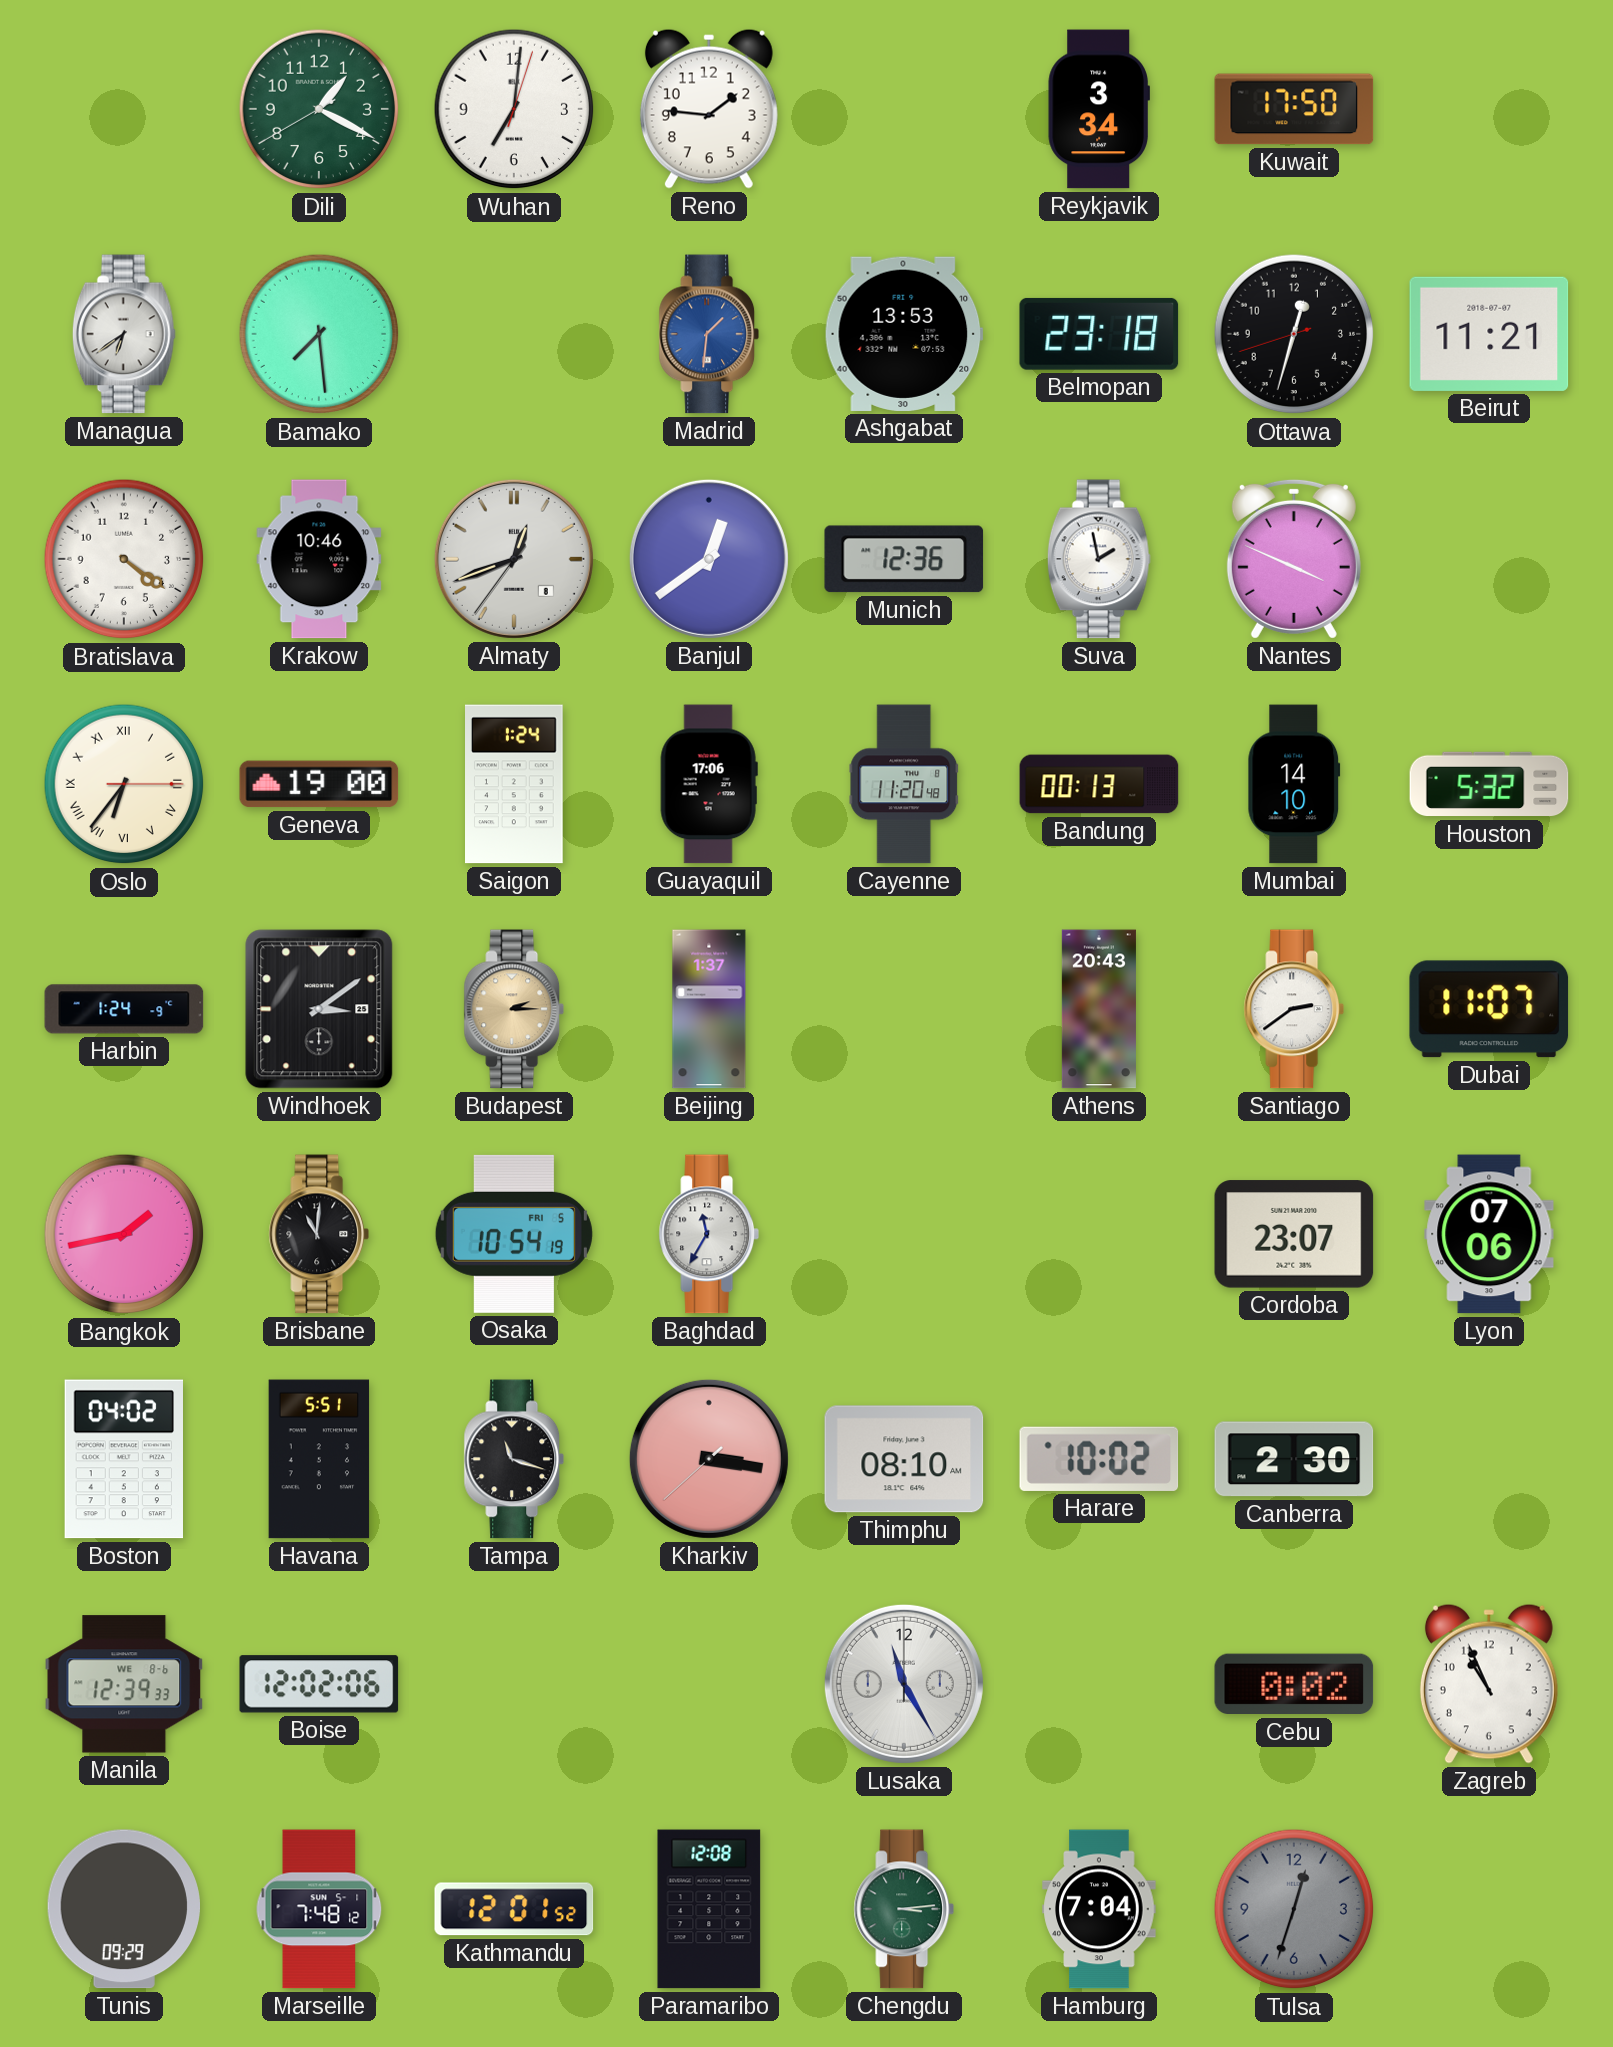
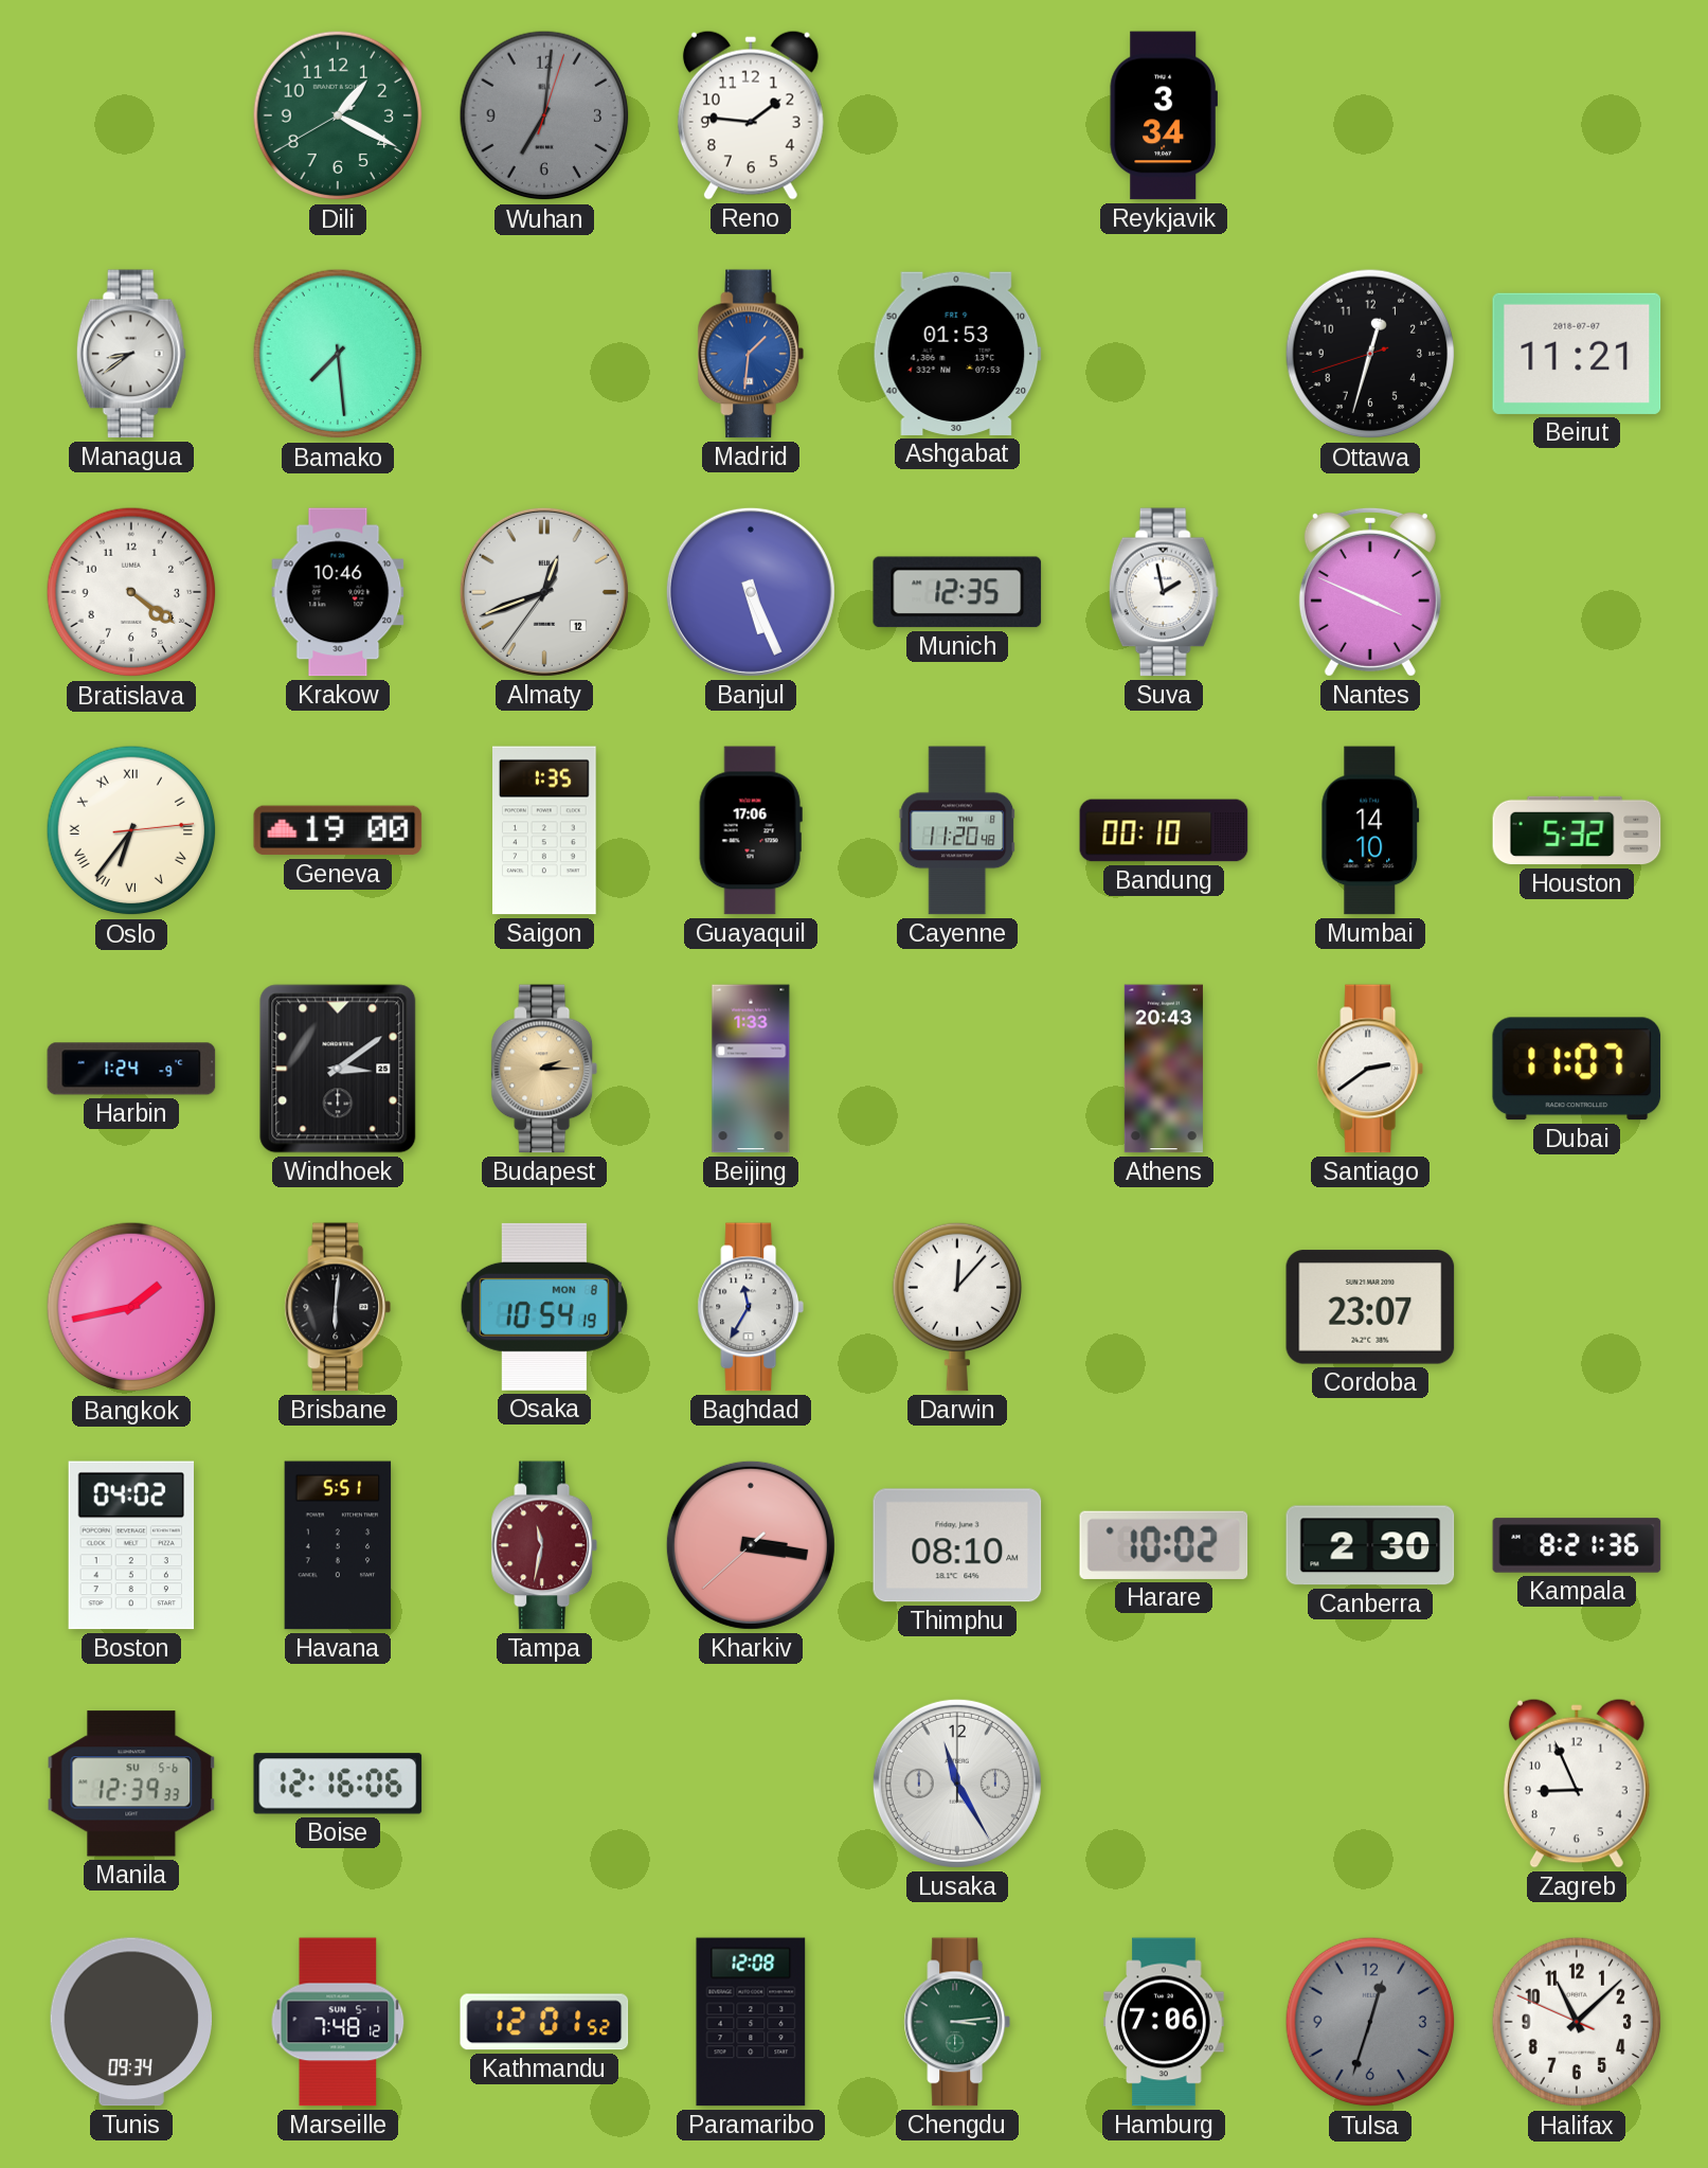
Wuhan dial: white -> grey
Kuwait: 17:50 -> none
Managua: 6:39 -> 8:39
Ashgabat: 13:53 -> 01:53
Belmopan: 23:18 -> none
Almaty date: 8 -> 12
Banjul: 12:39 -> 5:26
Munich: 12:36 -> 12:35
Oslo: 6:36:15 -> 6:36:14
Saigon: 1:24 -> 1:35
Bandung: 00:13 -> 00:10
Beijing: 1:37 -> 1:33
Brisbane: 11:01 -> 6:01
Osaka date: FRI 5 -> MON 8
Darwin: none -> 12:07
Lyon: 07:06 -> none
Tampa: 11:18 -> 11:32
Tampa dial: black -> burgundy
Kampala: none -> 8:21
Manila date: WE 8-6 -> SU 5-6
Boise: 12:02 -> 12:16
Cebu: 0:02 -> none
Zagreb: 10:56 -> 8:56
Tunis: 09:29 -> 09:34
Hamburg: 7:04 -> 7:06
Halifax: none -> 11:07
